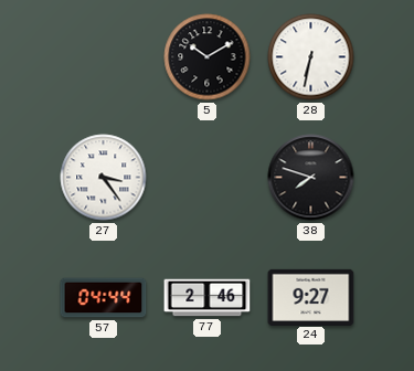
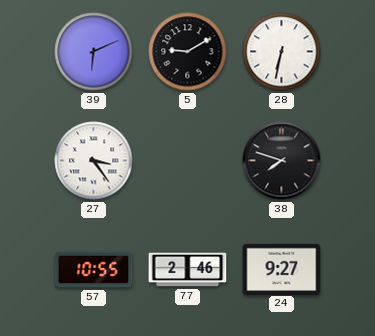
39: none -> 6:11
5: 10:10 -> 9:10
57: 04:44 -> 10:55
